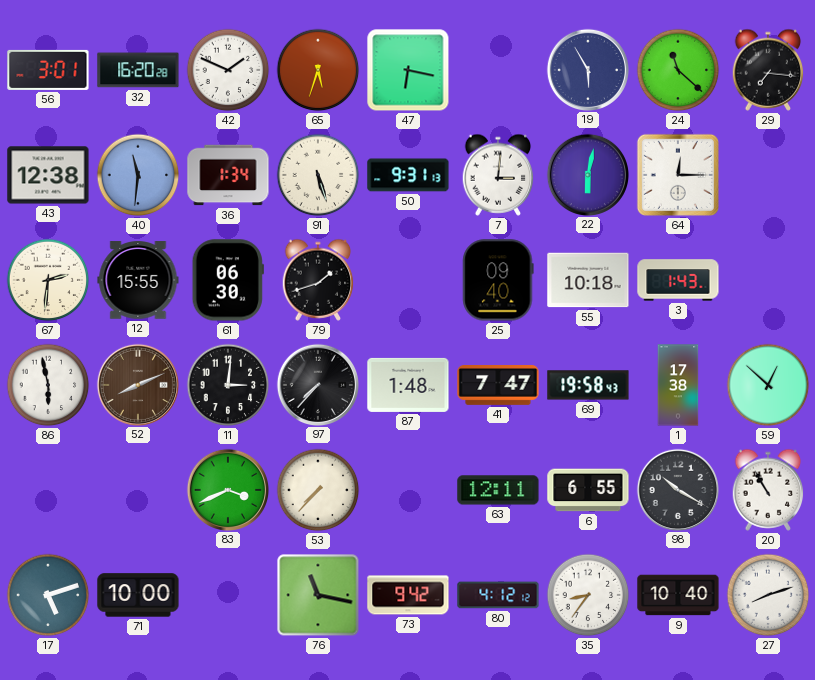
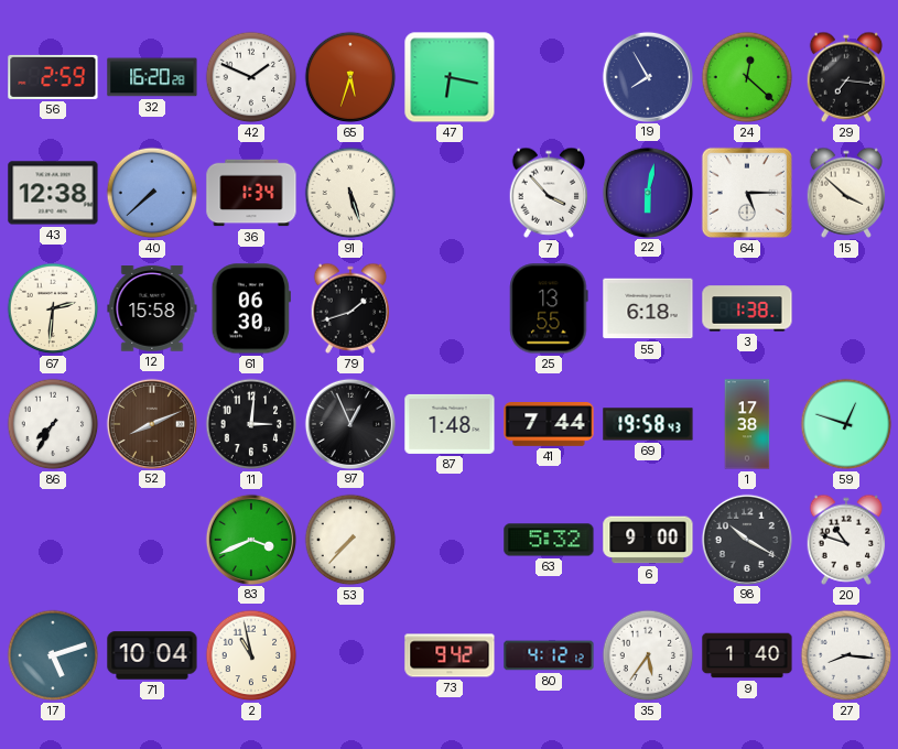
56: 3:01 -> 2:59
19: 5:55 -> 7:55
24: 11:22 -> 12:22
40: 11:31 -> 7:38
50: 9:31 -> none
7: 3:01 -> 3:53
64: 12:15 -> 5:15
15: none -> 3:52
12: 15:55 -> 15:58
25: 09:40 -> 13:55
55: 10:18 -> 6:18
3: 1:43 -> 1:38
86: 5:58 -> 7:35
97: 7:37 -> 12:56
41: 7:47 -> 7:44
59: 12:52 -> 12:48
63: 12:11 -> 5:32
6: 6:55 -> 9:00
20: 10:55 -> 10:48
71: 10:00 -> 10:04
2: none -> 10:58
76: 11:17 -> none
35: 8:36 -> 5:36
9: 10:40 -> 1:40
27: 8:12 -> 8:16
